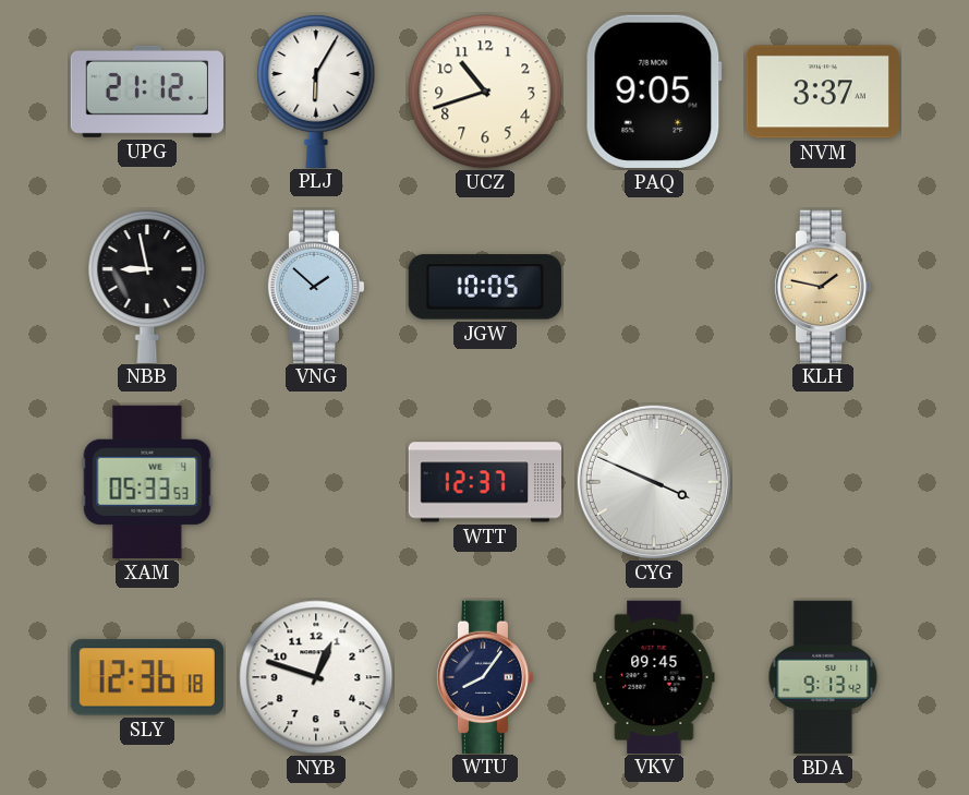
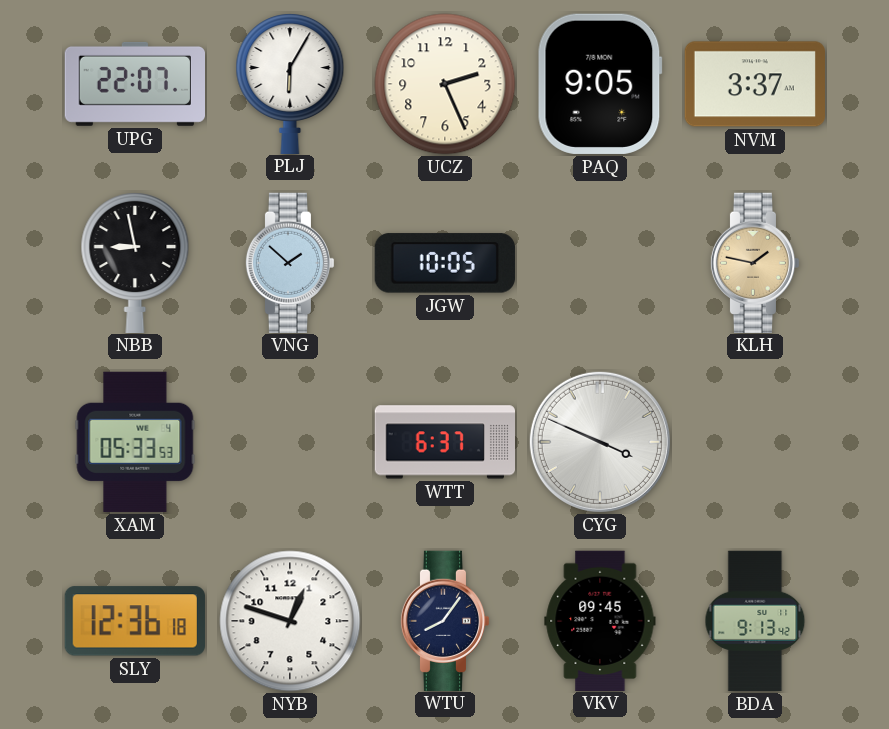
UPG: 21:12 -> 22:07
UCZ: 10:42 -> 2:26
WTT: 12:37 -> 6:37
